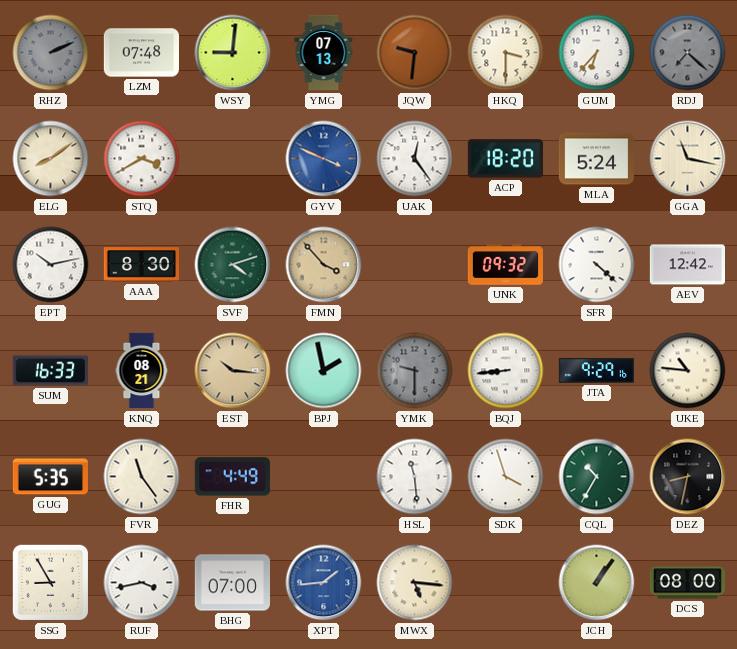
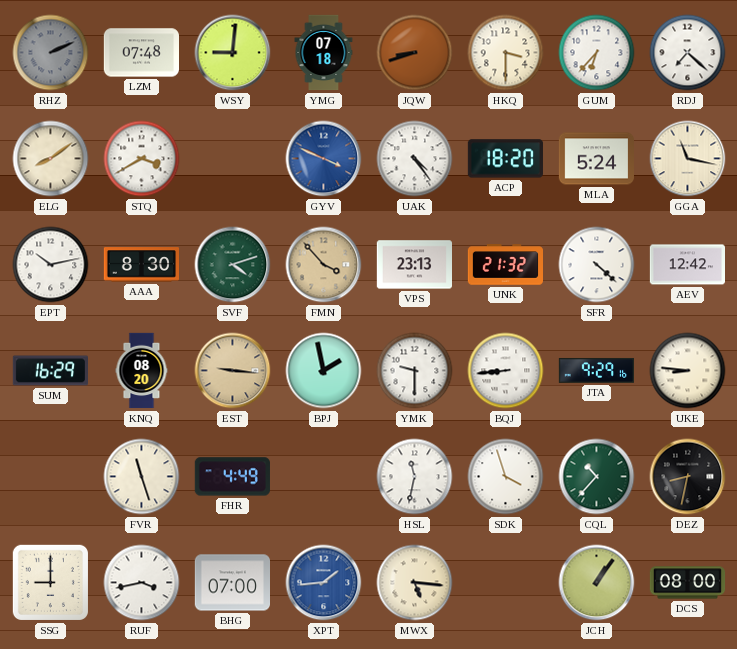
YMG: 07:13 -> 07:18
JQW: 9:31 -> 8:42
RDJ dial: grey -> white
UAK: 12:24 -> 4:24
VPS: none -> 23:13
UNK: 09:32 -> 21:32
SUM: 16:33 -> 16:29
KNQ: 08:21 -> 08:20
EST: 10:16 -> 9:16
YMK dial: grey -> white
UKE: 10:46 -> 8:46
GUG: 5:35 -> none
FVR: 11:24 -> 11:27
HSL: 11:29 -> 11:32
CQL: 10:35 -> 10:37
SSG: 8:55 -> 9:00
